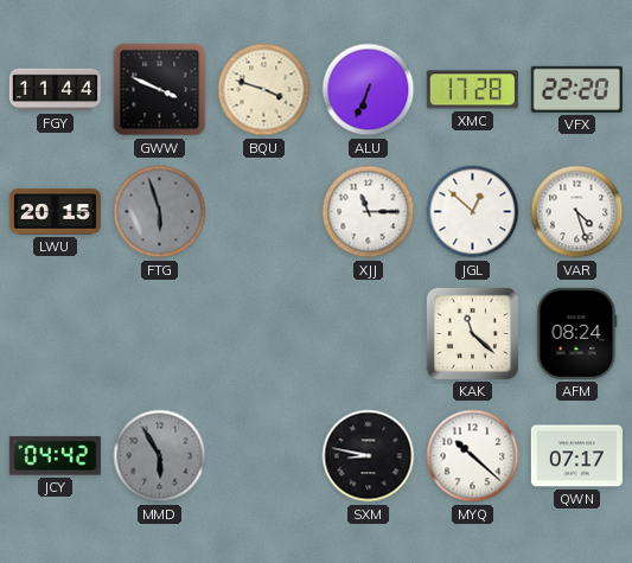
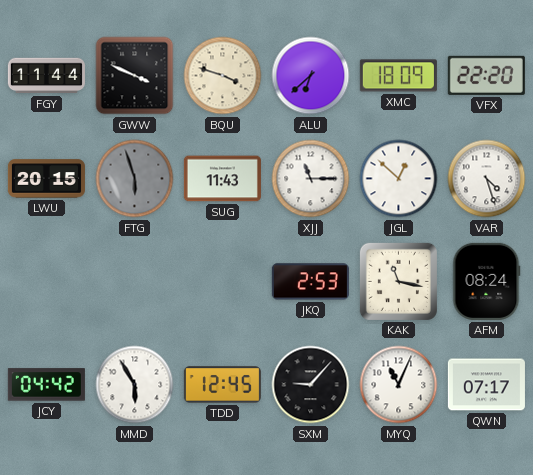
ALU: 6:34 -> 6:38
XMC: 17:28 -> 18:09
SUG: none -> 11:43
JKQ: none -> 2:53
KAK: 11:22 -> 11:17
MMD dial: grey -> white
TDD: none -> 12:45
SXM: 8:47 -> 9:07
MYQ: 10:22 -> 11:04
